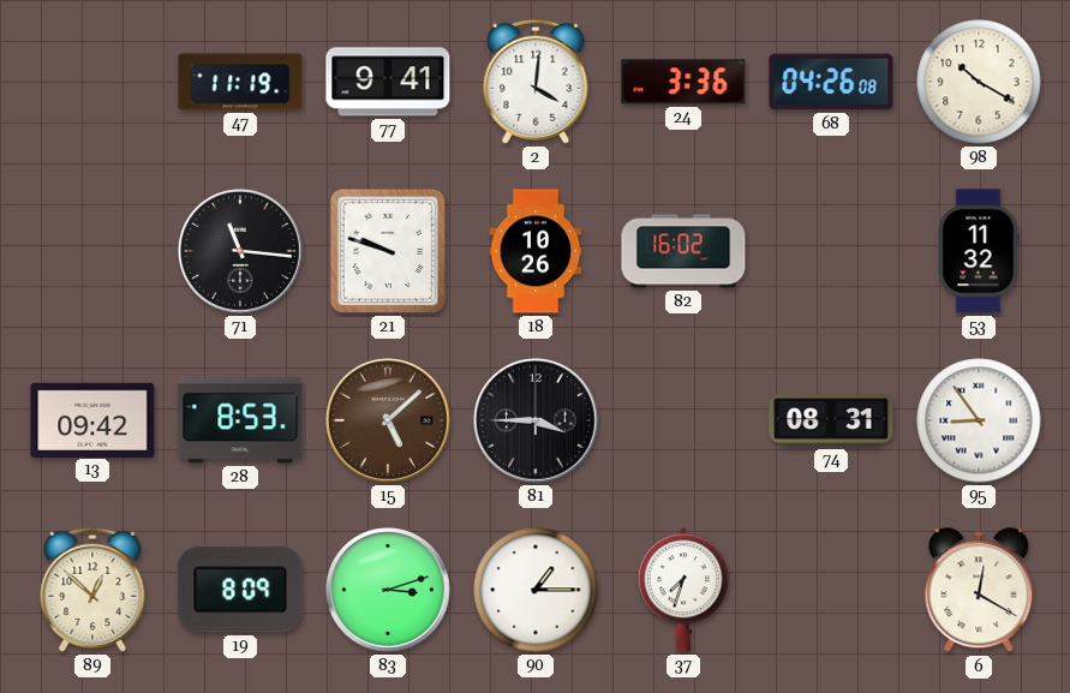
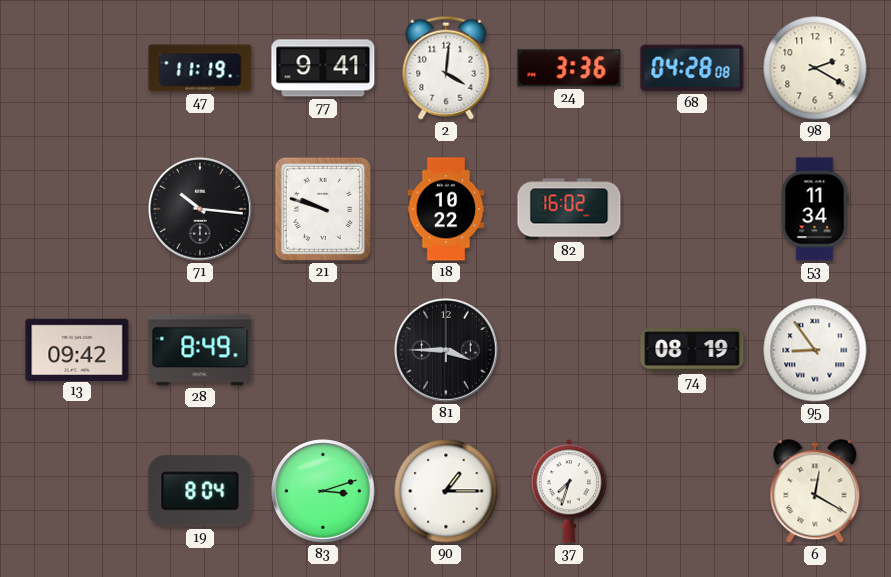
68: 04:26 -> 04:28
98: 10:20 -> 2:20
71: 11:16 -> 10:16
18: 10:26 -> 10:22
53: 11:32 -> 11:34
28: 8:53 -> 8:49
15: 5:08 -> none
74: 08:31 -> 08:19
89: 12:52 -> none
19: 8:09 -> 8:04
